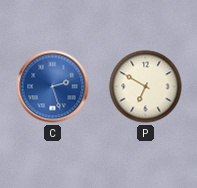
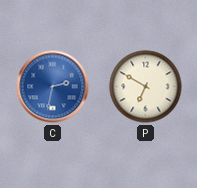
C: 2:27 -> 2:32
